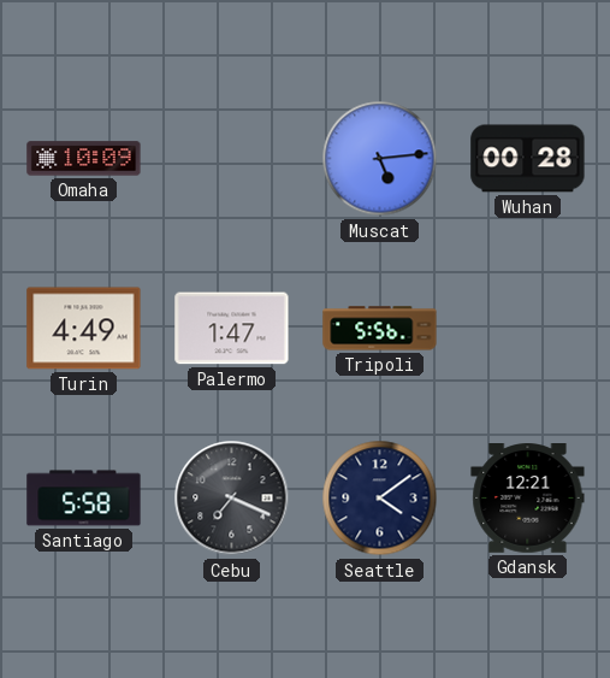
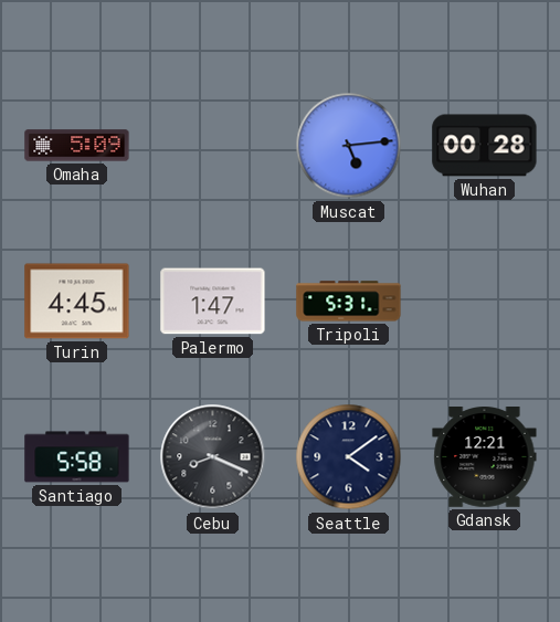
Omaha: 10:09 -> 5:09
Turin: 4:49 -> 4:45
Tripoli: 5:56 -> 5:31
Cebu: 7:19 -> 8:19
